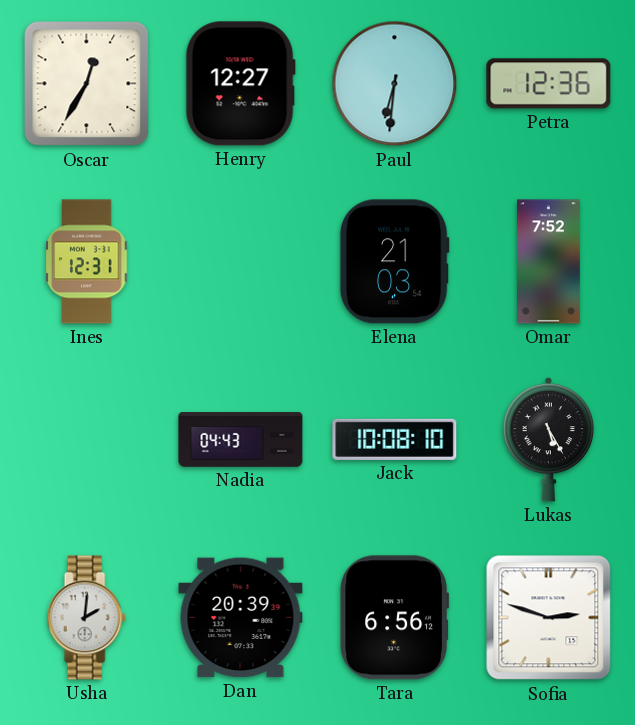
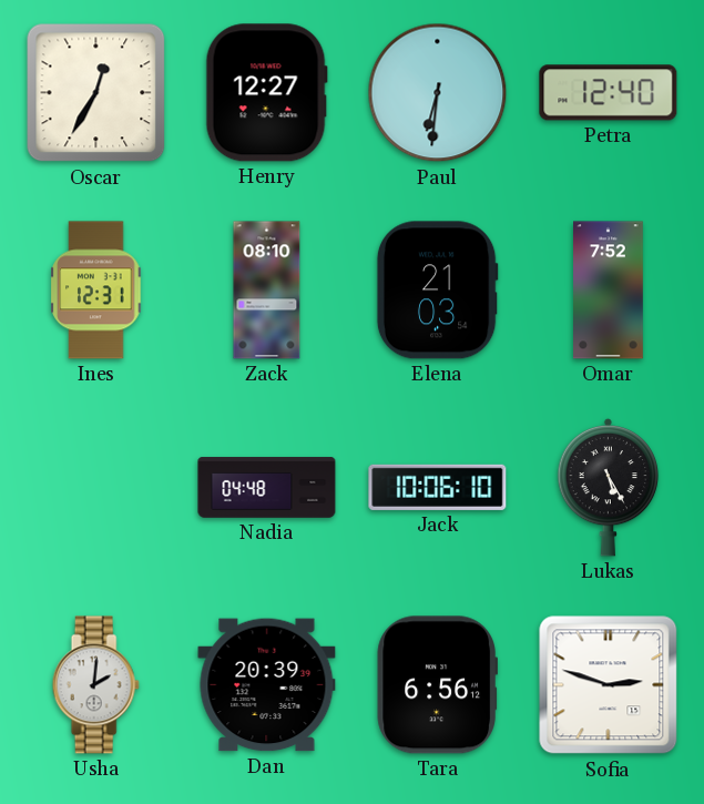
Petra: 12:36 -> 12:40
Zack: none -> 08:10
Nadia: 04:43 -> 04:48
Jack: 10:08 -> 10:06
